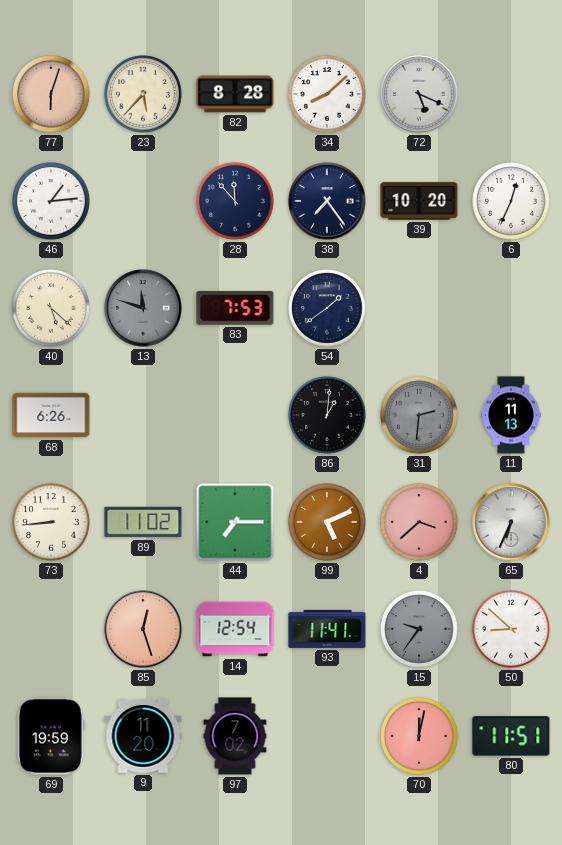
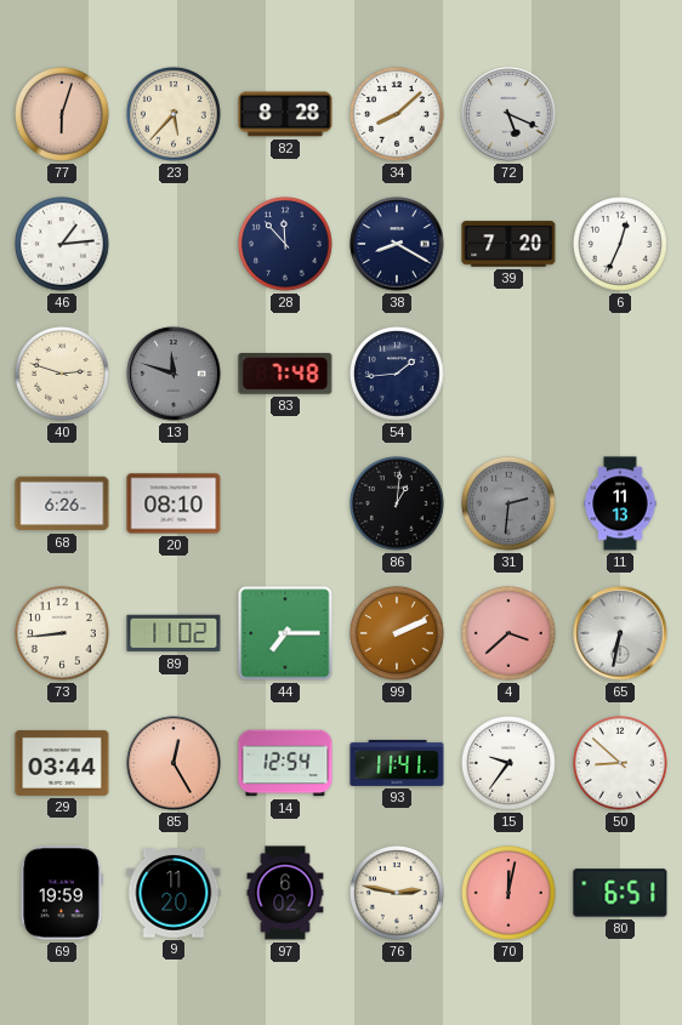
38: 7:24 -> 8:20
39: 10:20 -> 7:20
40: 5:22 -> 2:48
83: 7:53 -> 7:48
54: 1:39 -> 1:44
20: none -> 08:10
99: 5:11 -> 2:11
65: 6:34 -> 6:32
29: none -> 03:44
85: 12:27 -> 12:25
15 dial: grey -> white
97: 7:02 -> 6:02
76: none -> 2:47
80: 11:51 -> 6:51
